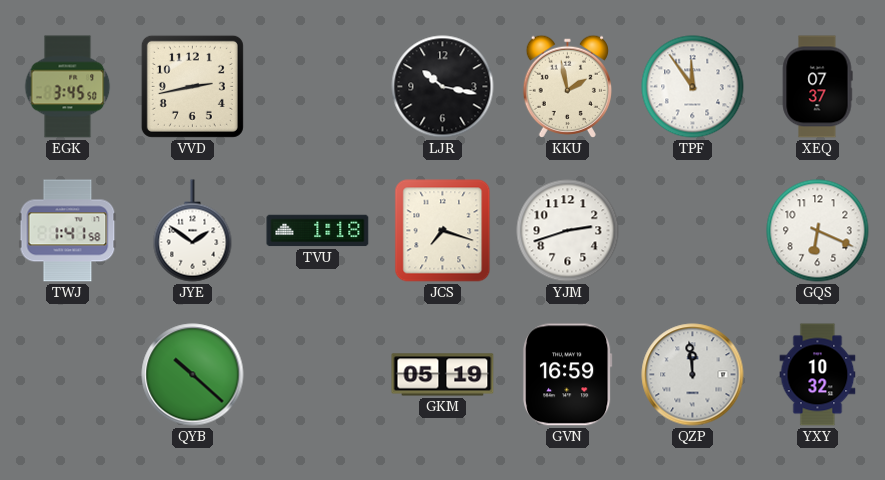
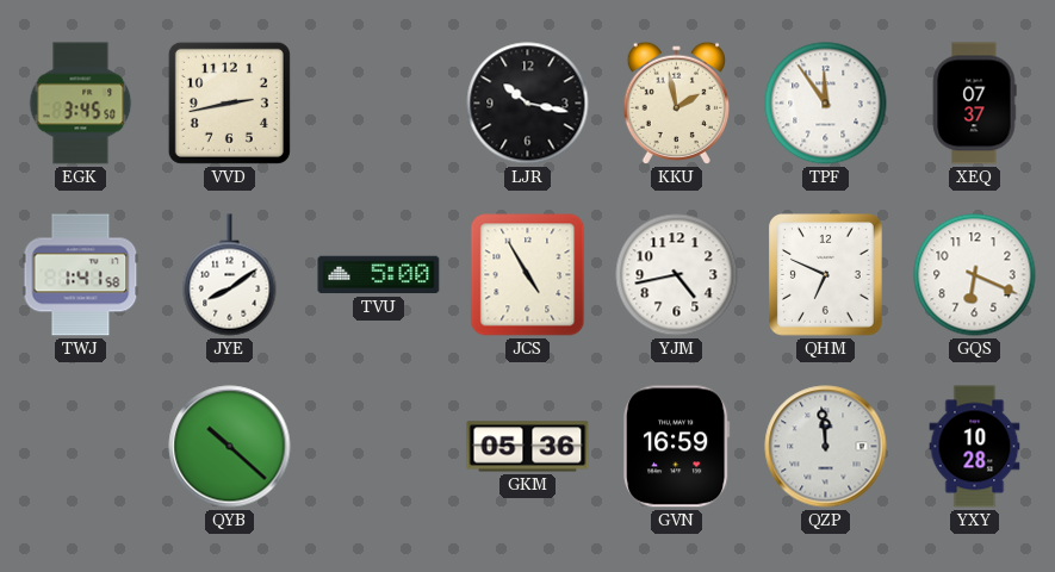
JYE: 1:51 -> 8:09
TVU: 1:18 -> 5:00
JCS: 7:18 -> 4:55
YJM: 2:42 -> 4:43
QHM: none -> 6:49
GKM: 05:19 -> 05:36
YXY: 10:32 -> 10:28
